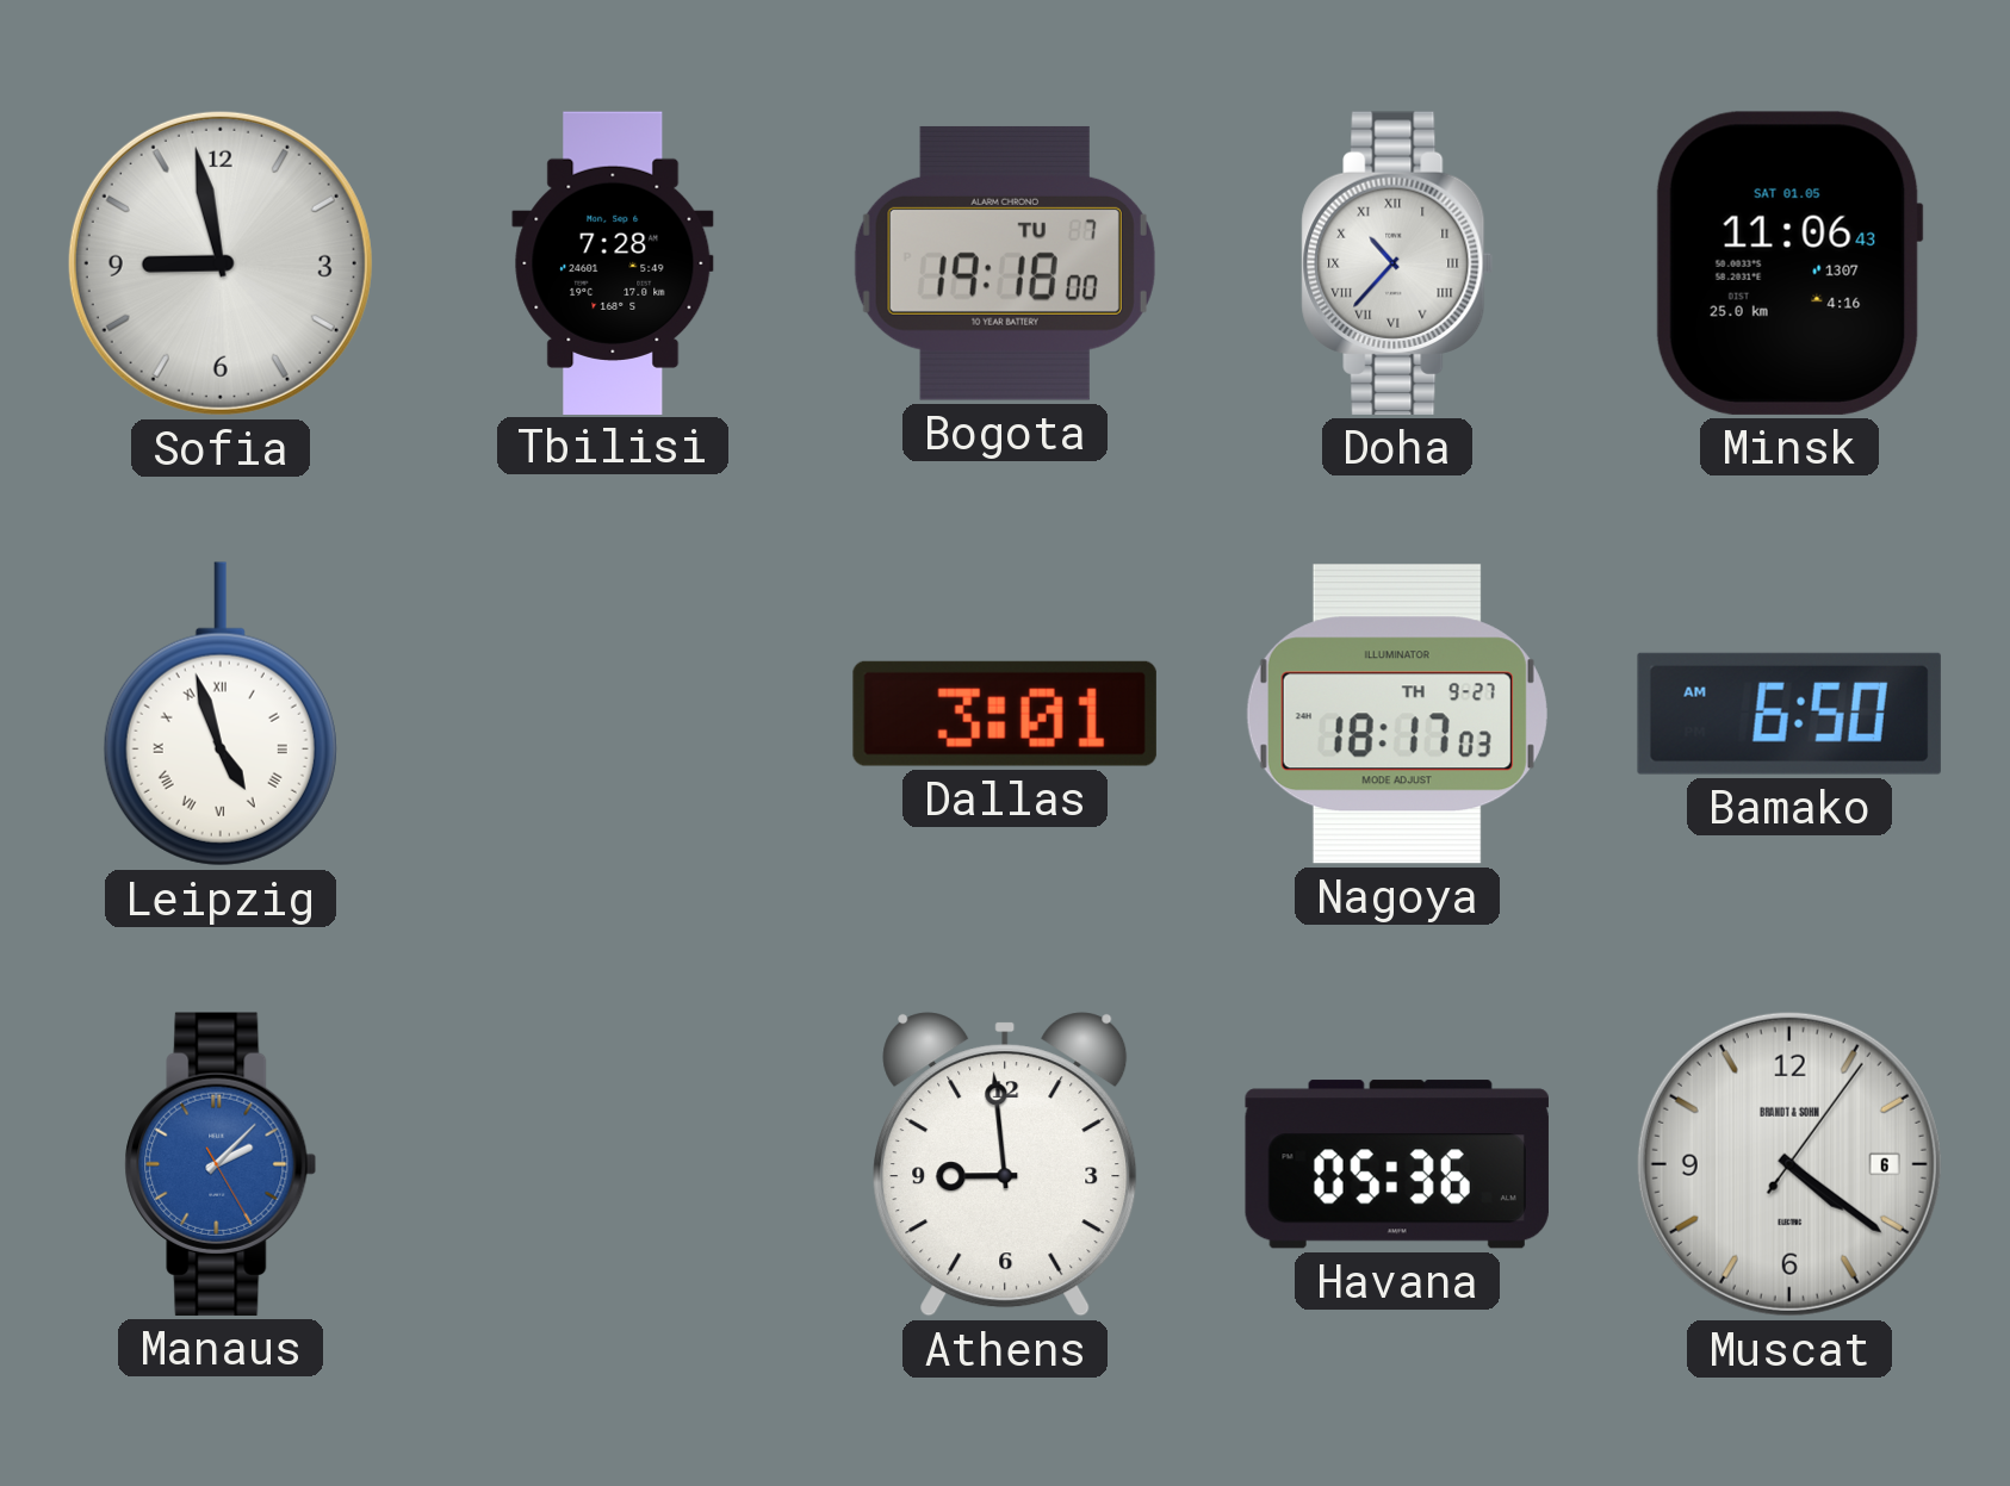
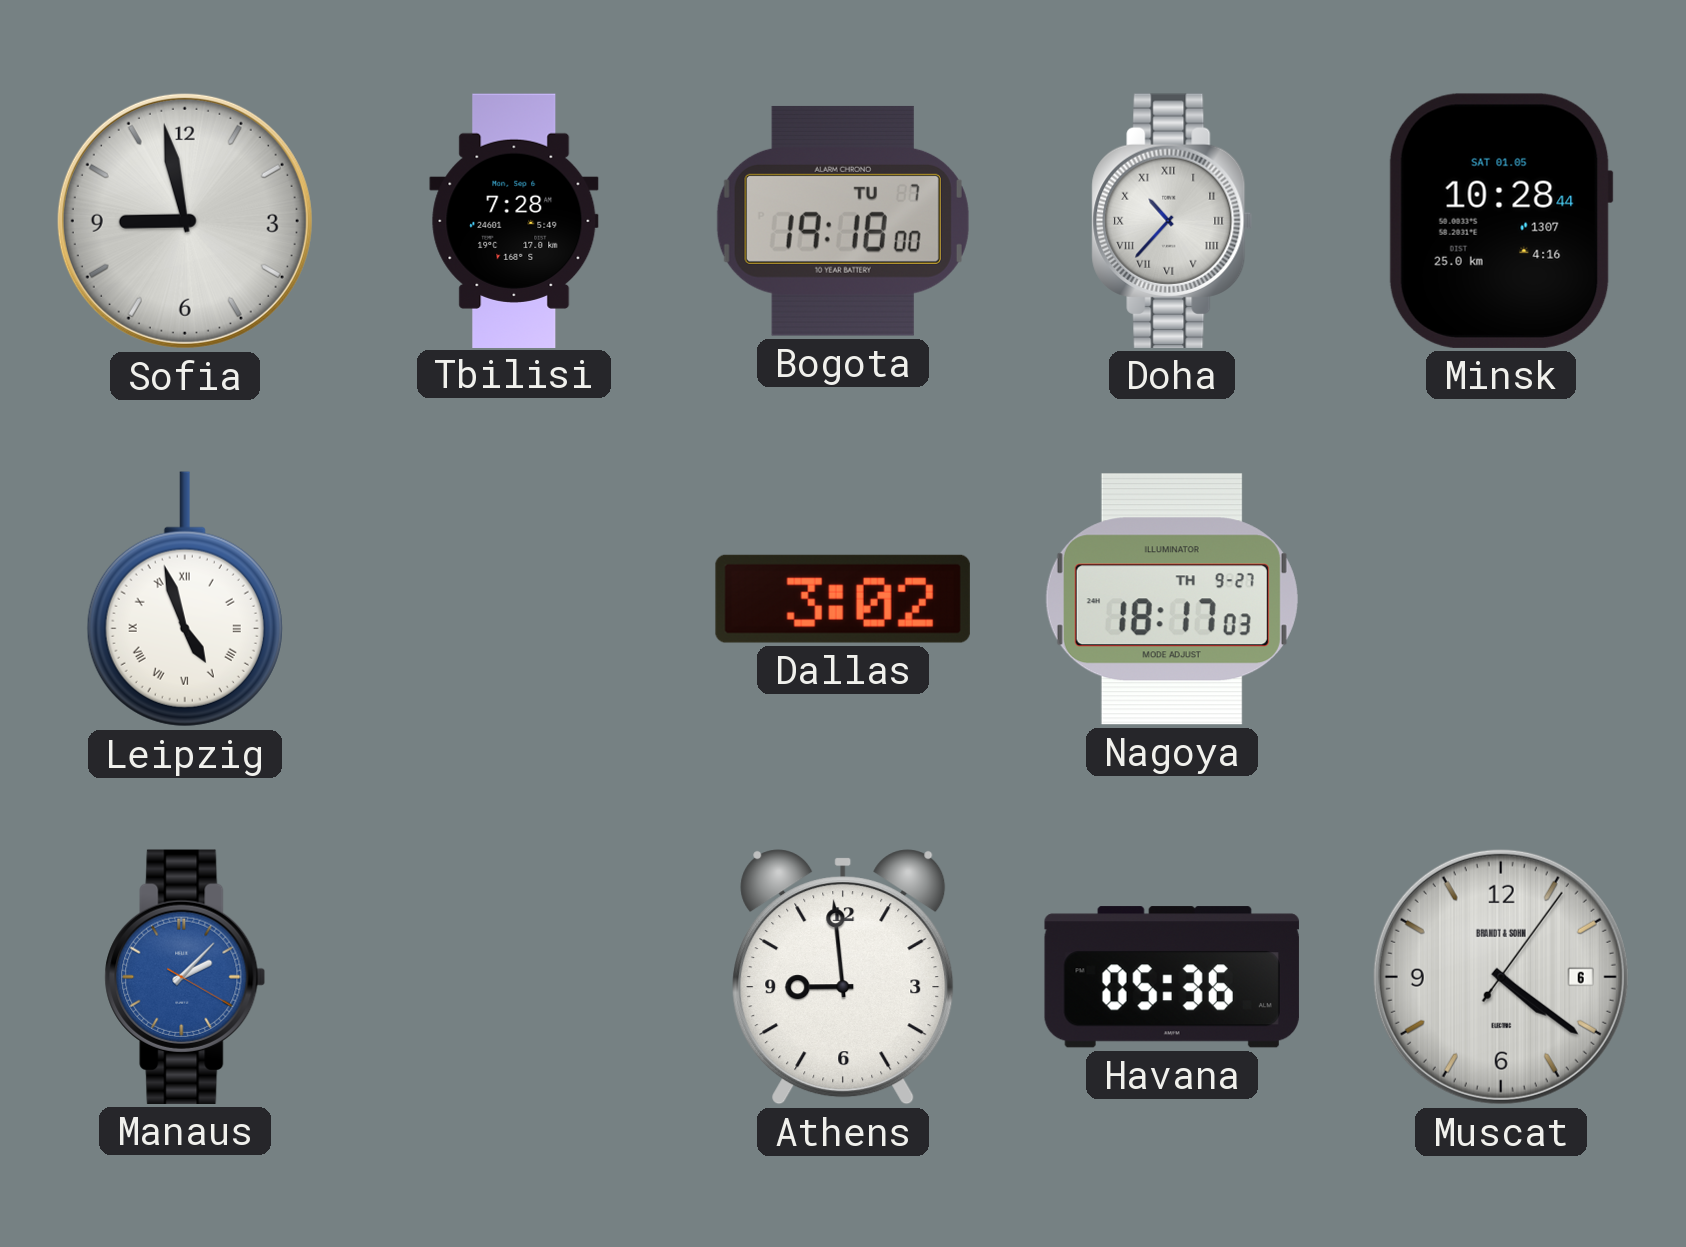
Minsk: 11:06 -> 10:28
Dallas: 3:01 -> 3:02
Bamako: 6:50 -> none
Manaus: 2:07:25 -> 2:07:20
